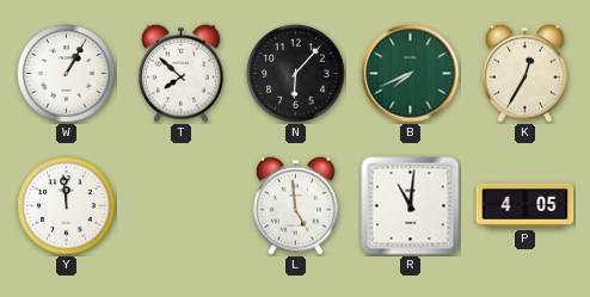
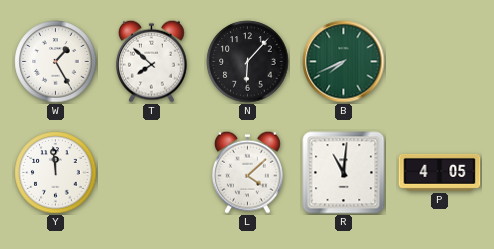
W: 1:05 -> 1:25
K: 12:35 -> none
L: 4:59 -> 4:08
